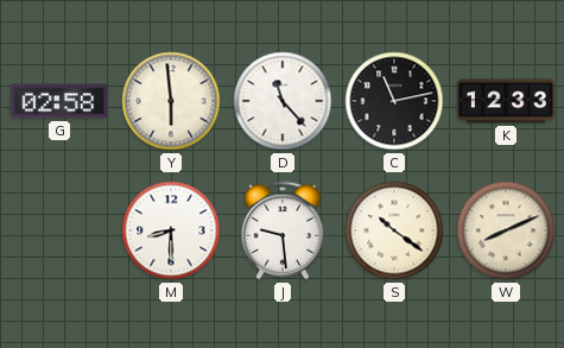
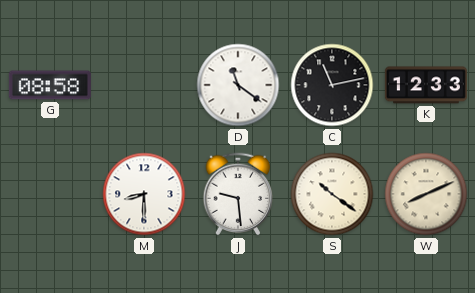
G: 02:58 -> 08:58
Y: 5:59 -> none
D: 11:23 -> 11:21
